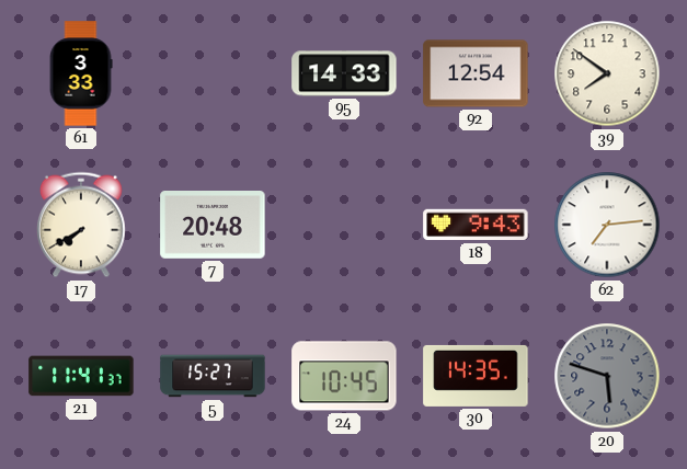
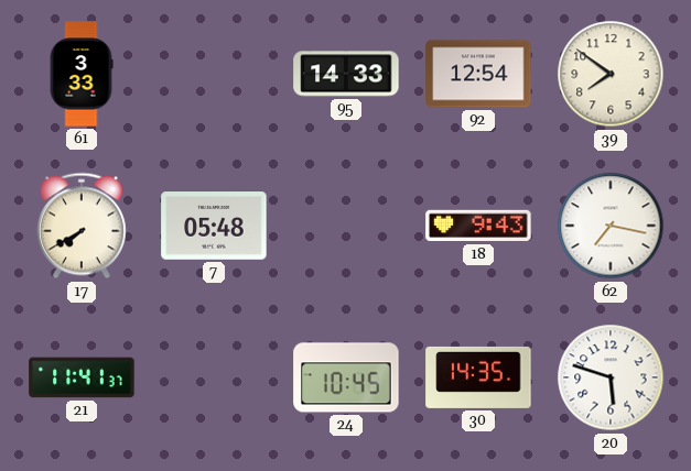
7: 20:48 -> 05:48
62: 7:14 -> 7:17
5: 15:27 -> none
20 dial: grey -> white
